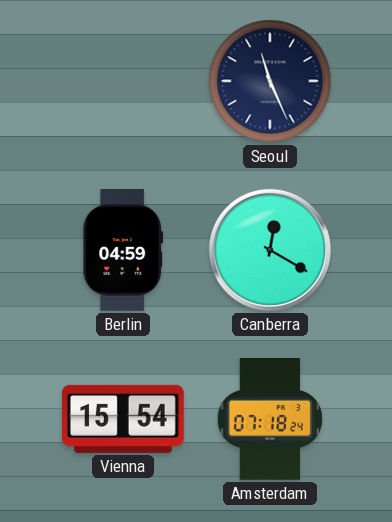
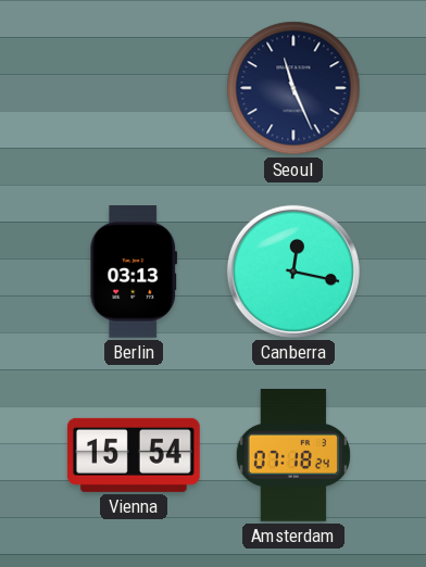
Berlin: 04:59 -> 03:13
Canberra: 12:20 -> 12:17
